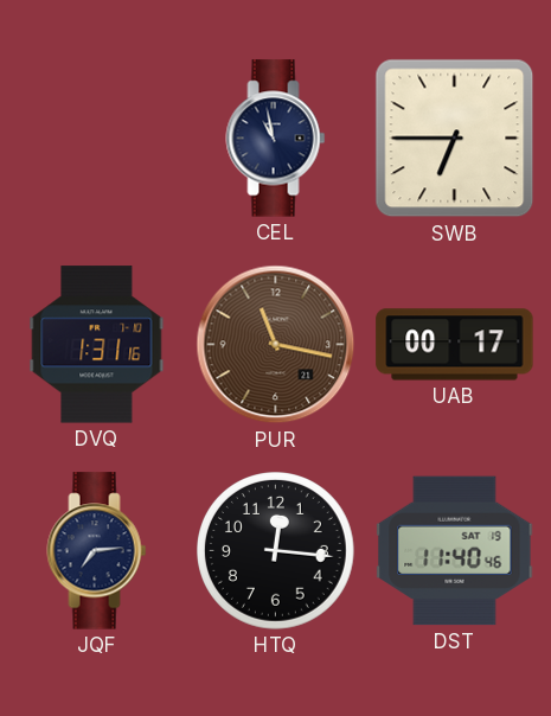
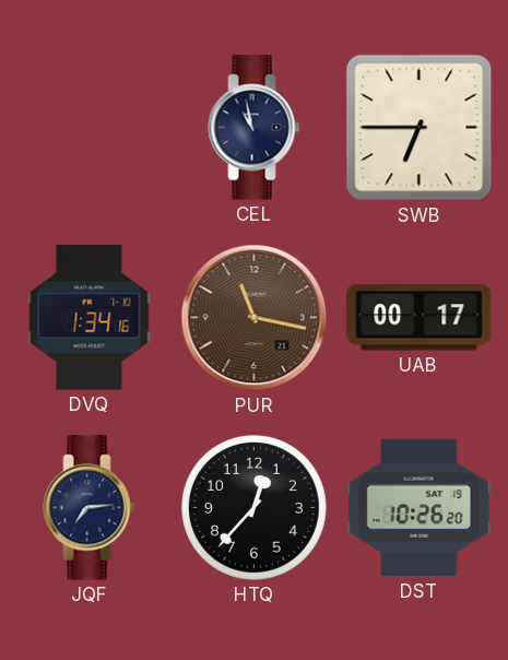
DVQ: 1:31 -> 1:34
HTQ: 12:16 -> 12:37
DST: 11:40 -> 10:26
